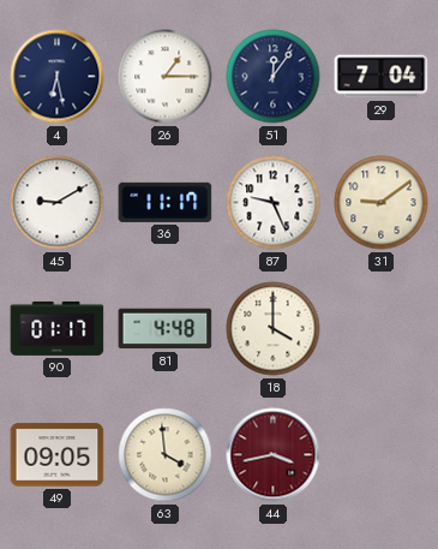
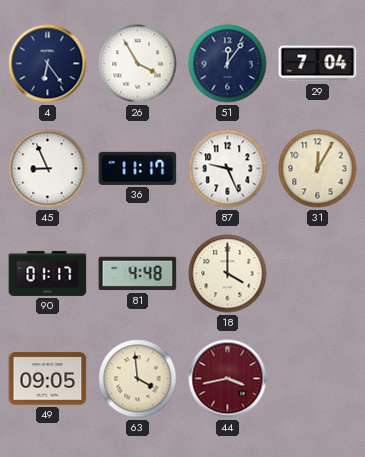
4: 6:28 -> 6:24
26: 1:15 -> 3:55
45: 9:10 -> 8:56
31: 9:09 -> 12:05
